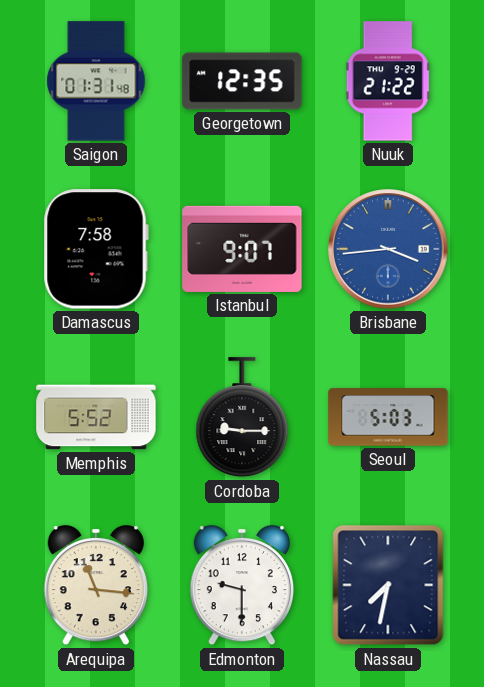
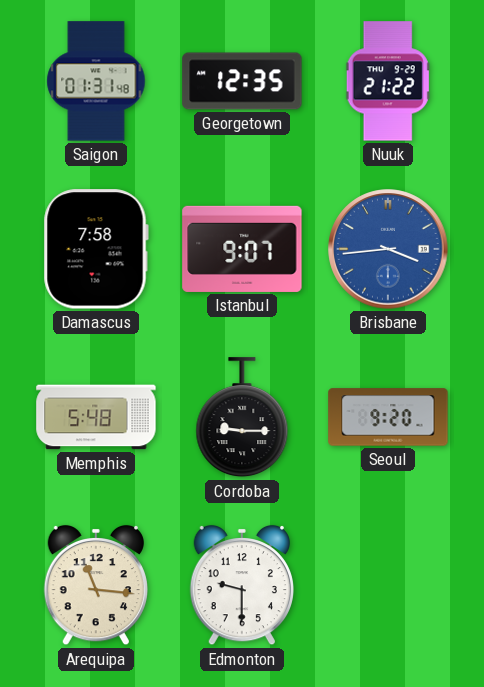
Memphis: 5:52 -> 5:48
Seoul: 5:03 -> 9:20
Nassau: 7:32 -> none
